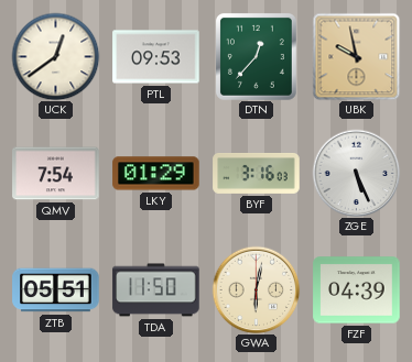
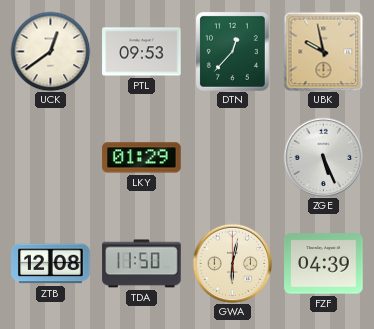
QMV: 7:54 -> none
BYF: 3:16 -> none
ZTB: 05:51 -> 12:08
